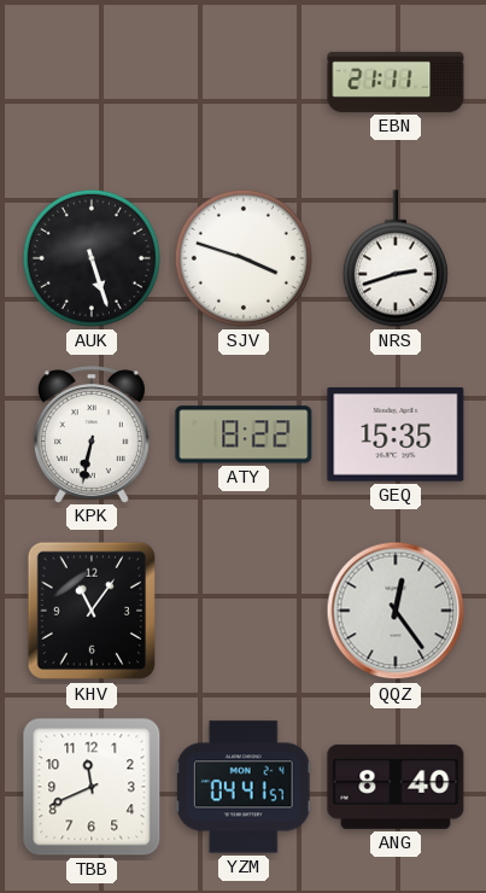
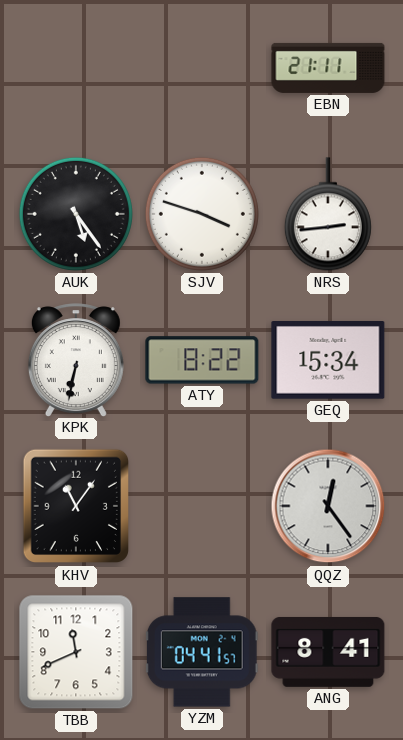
AUK: 5:27 -> 5:24
NRS: 2:42 -> 2:44
GEQ: 15:35 -> 15:34
ANG: 8:40 -> 8:41
